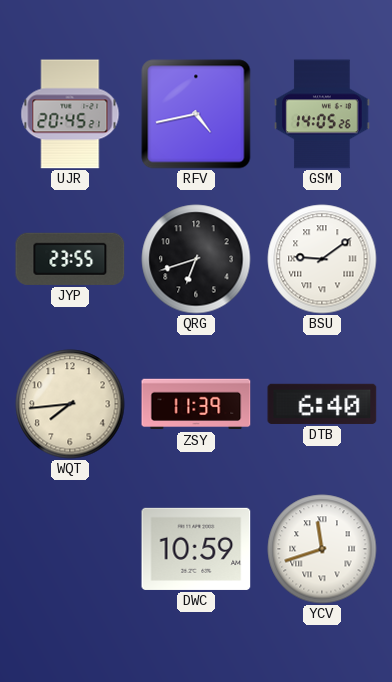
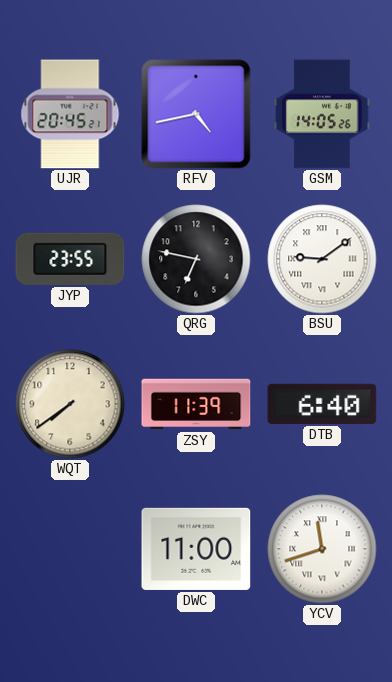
QRG: 6:42 -> 6:47
WQT: 7:44 -> 7:39
DWC: 10:59 -> 11:00
